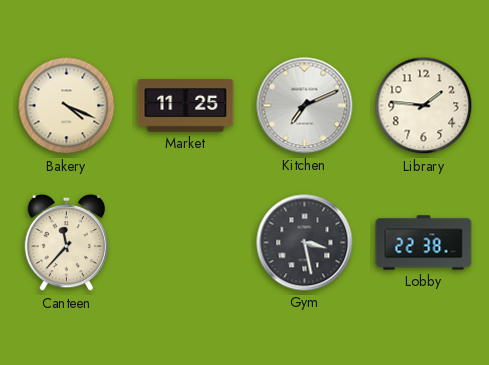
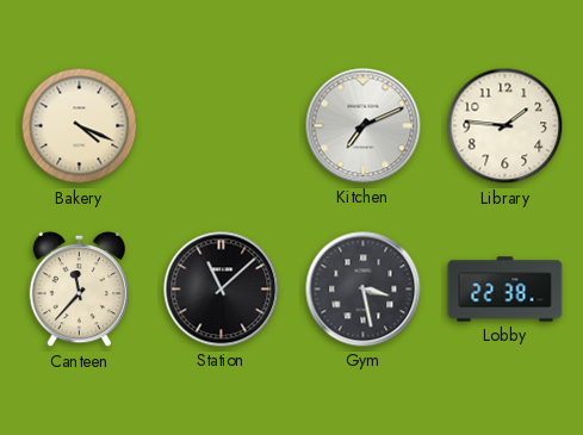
Market: 11:25 -> none
Station: none -> 11:08
